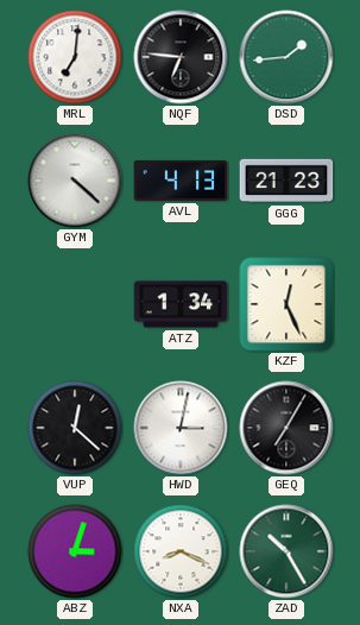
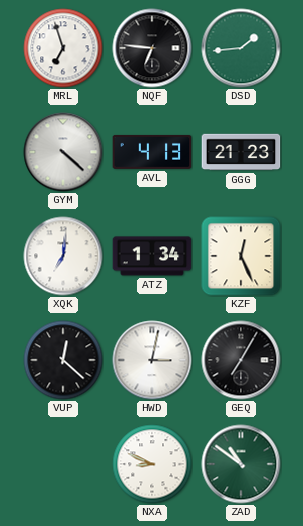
MRL: 7:01 -> 6:57
XQK: none -> 7:01
ABZ: 3:03 -> none
NXA: 8:19 -> 8:49
ZAD: 10:25 -> 10:51
